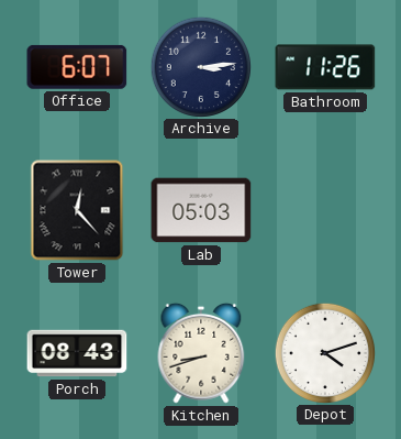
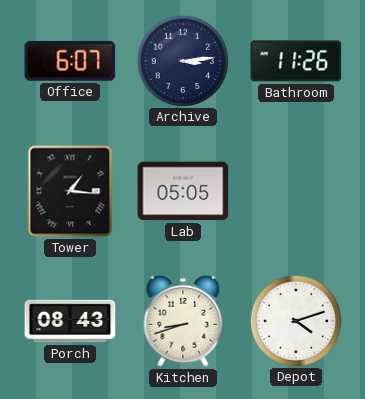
Tower: 12:23 -> 1:16
Lab: 05:03 -> 05:05
